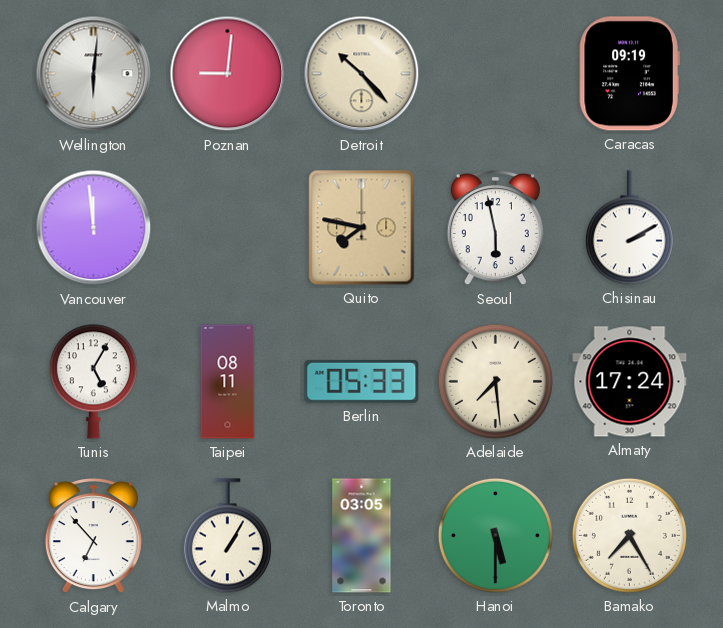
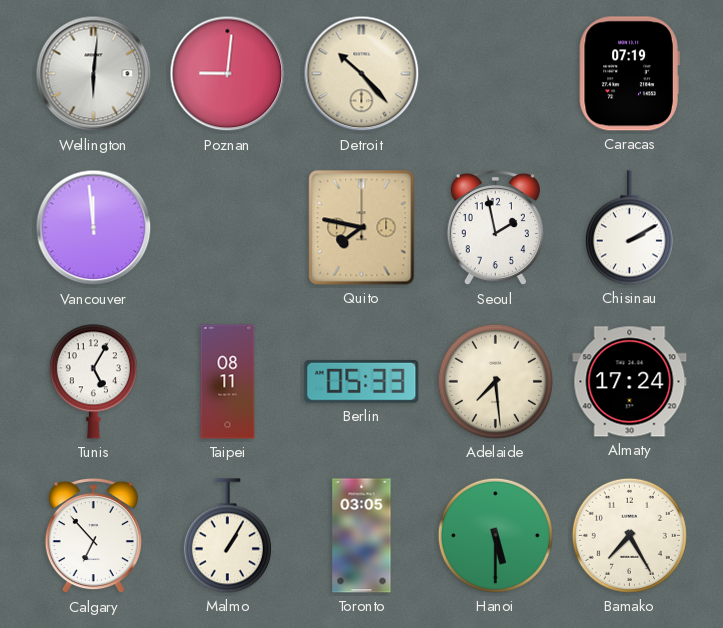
Caracas: 09:19 -> 07:19
Seoul: 5:58 -> 1:58
